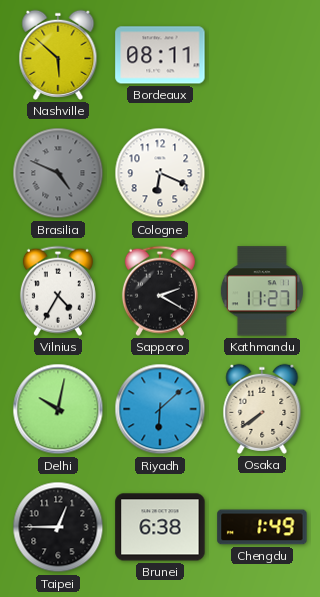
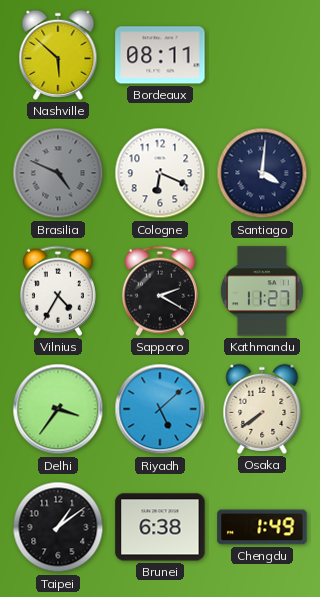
Santiago: none -> 4:01
Delhi: 10:02 -> 3:36
Riyadh: 6:08 -> 5:08
Taipei: 12:45 -> 1:09
